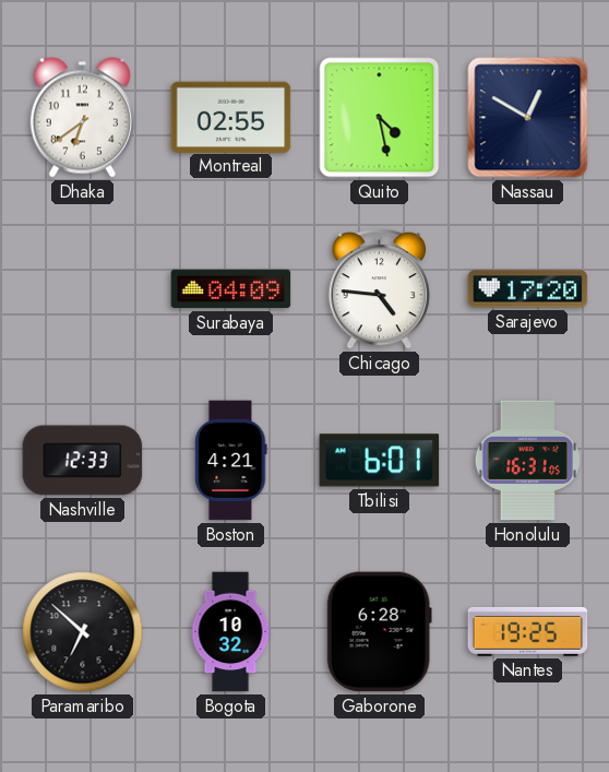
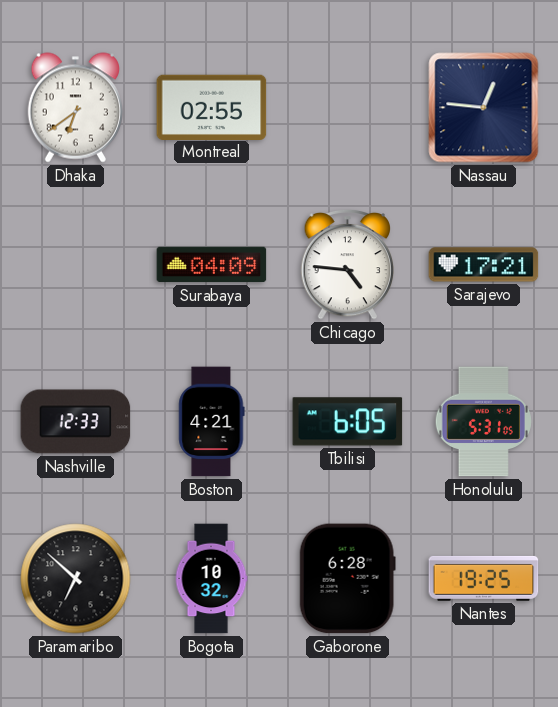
Quito: 4:28 -> none
Nassau: 12:50 -> 12:46
Sarajevo: 17:20 -> 17:21
Tbilisi: 6:01 -> 6:05
Honolulu: 16:31 -> 5:31
